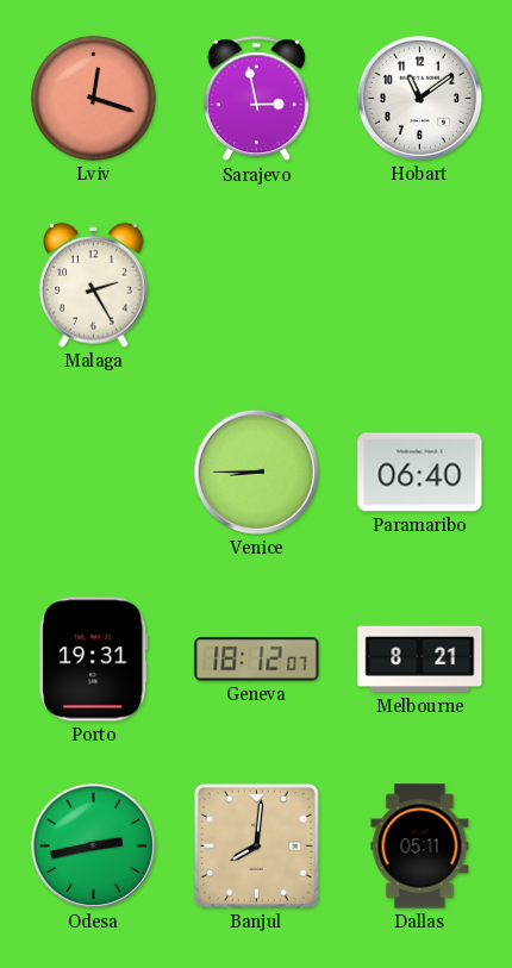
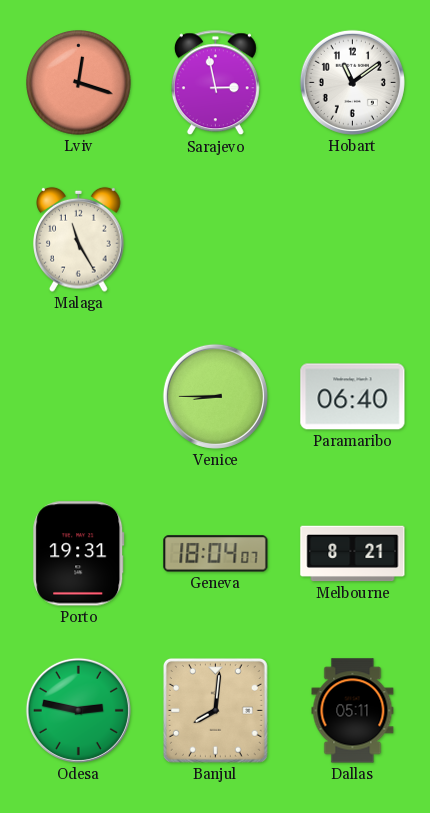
Malaga: 2:25 -> 11:25
Geneva: 18:12 -> 18:04
Odesa: 2:43 -> 2:47
